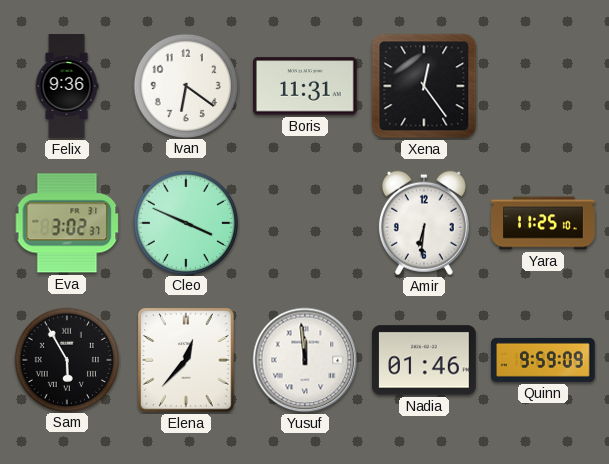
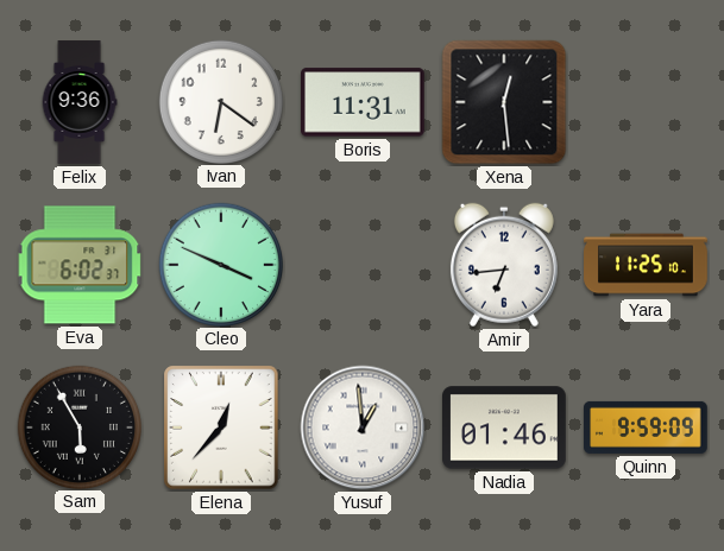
Xena: 12:24 -> 12:29
Eva: 3:02 -> 6:02
Amir: 6:31 -> 6:44
Yusuf: 11:59 -> 12:59
